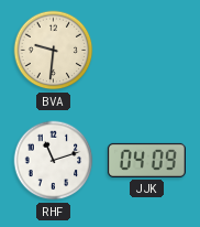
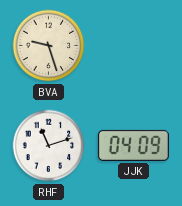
BVA: 9:31 -> 9:27
